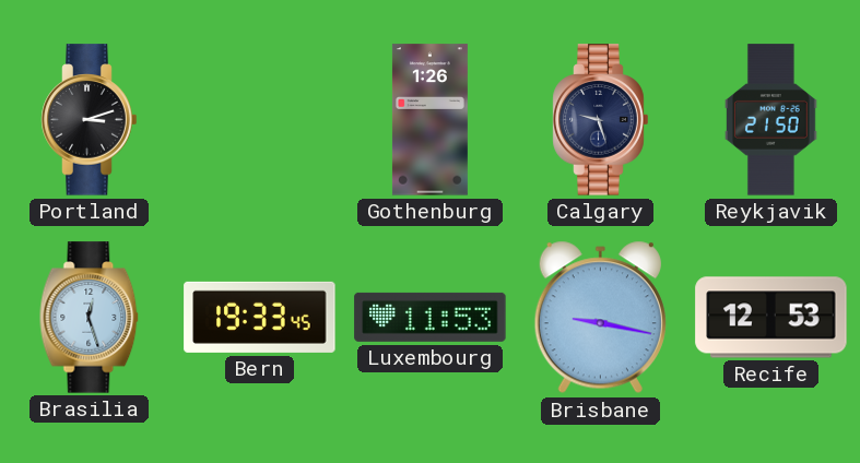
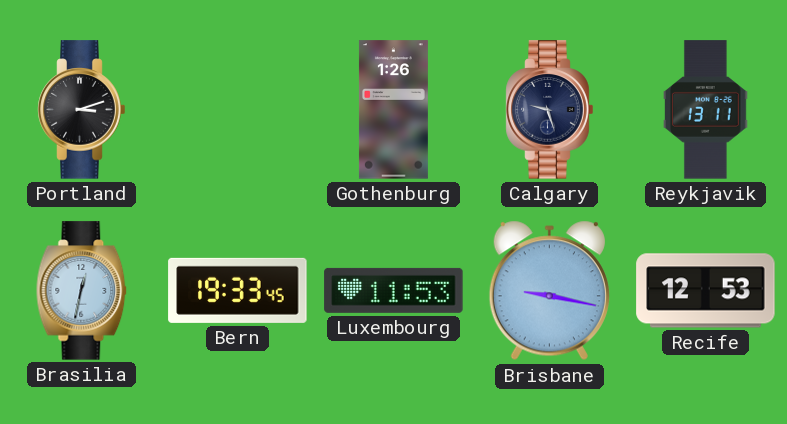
Reykjavik: 21:50 -> 13:11
Brasilia: 12:27 -> 12:32
